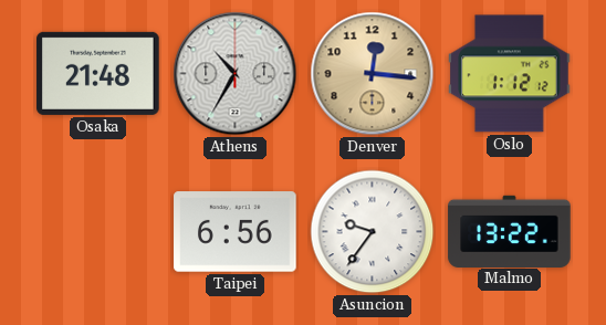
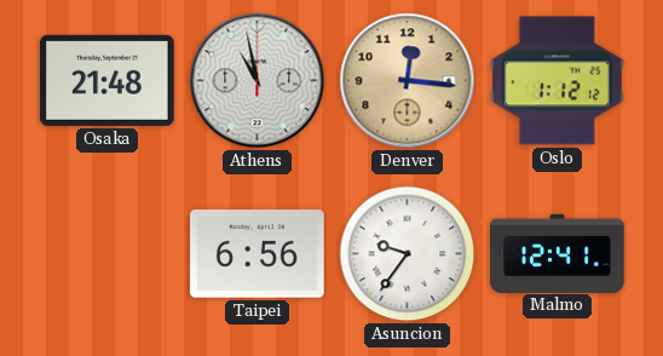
Athens: 10:35 -> 10:58
Malmo: 13:22 -> 12:41
